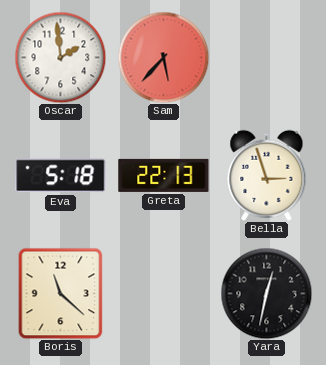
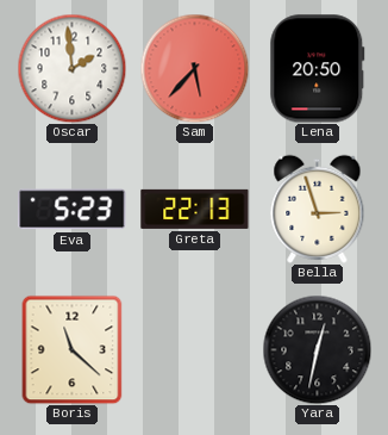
Lena: none -> 20:50
Eva: 5:18 -> 5:23
